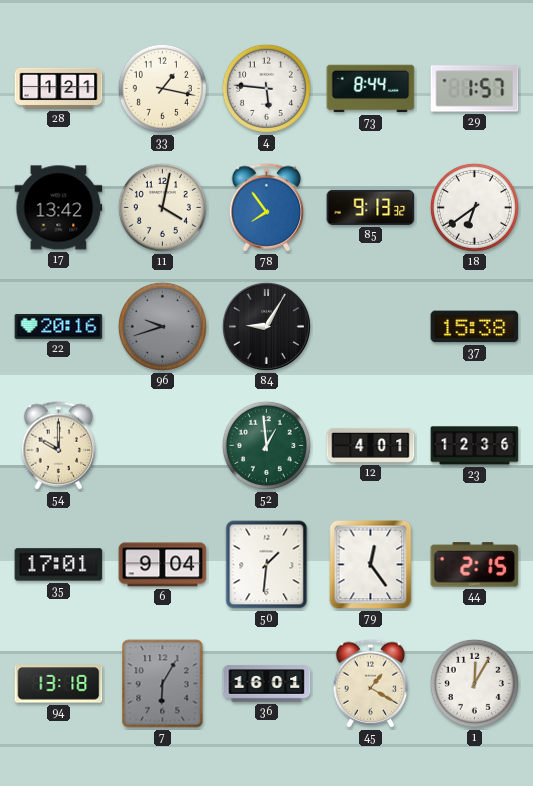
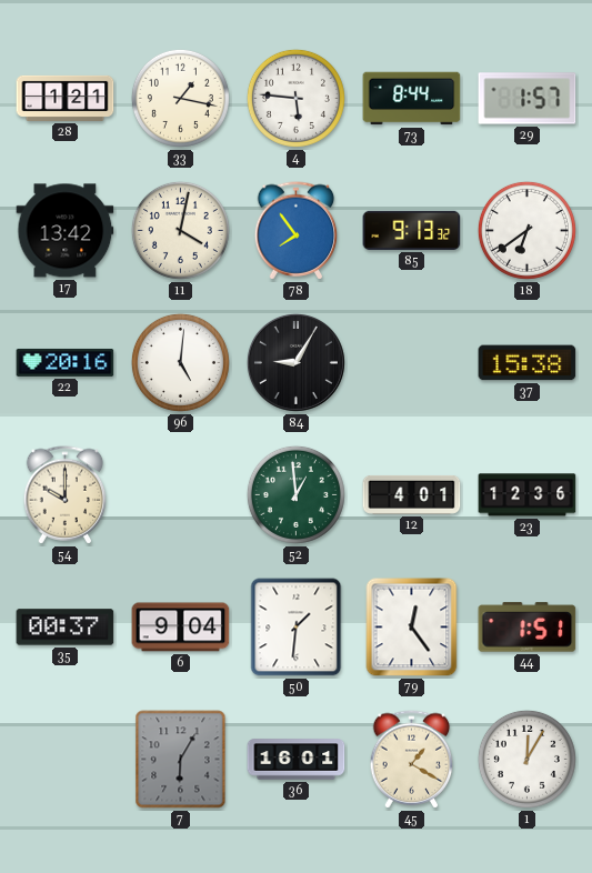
96: 9:42 -> 5:01
96 dial: grey -> white
35: 17:01 -> 00:37
44: 2:15 -> 1:51
94: 13:18 -> none
